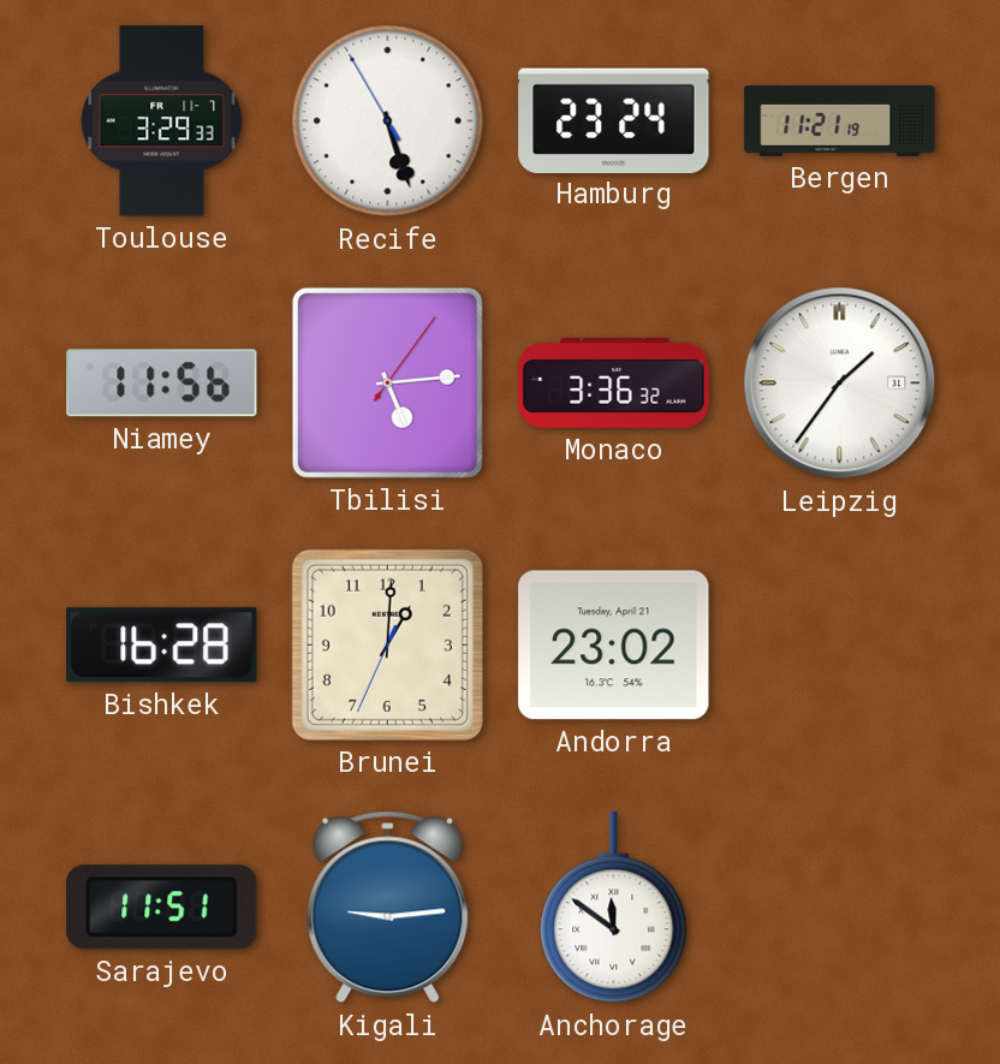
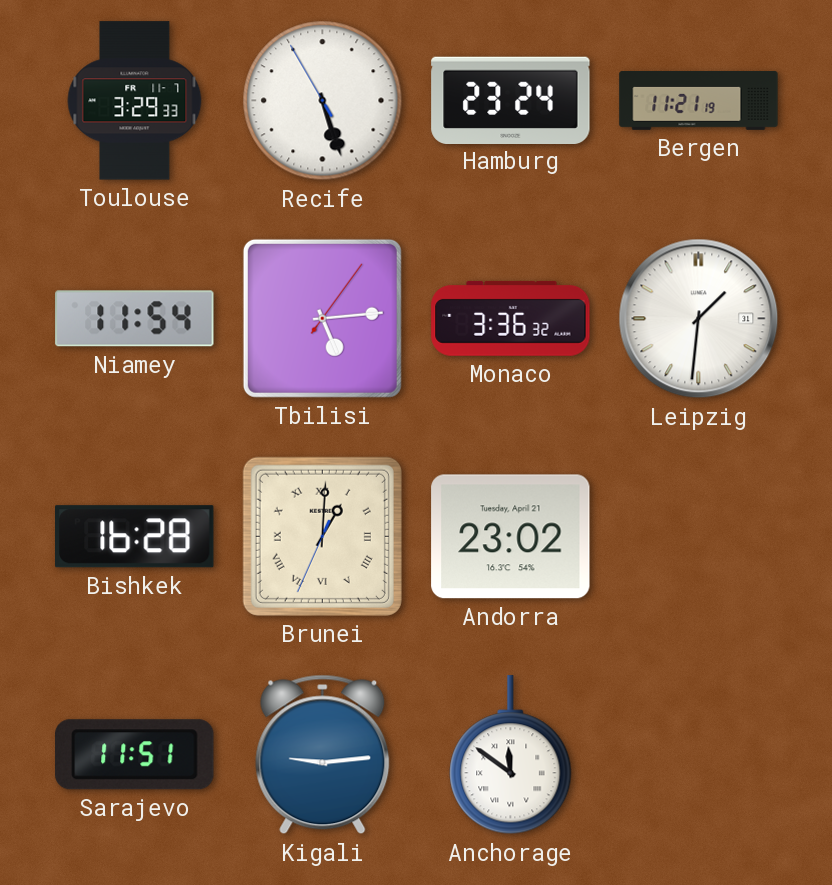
Niamey: 11:56 -> 11:54
Leipzig: 1:36 -> 1:31
Brunei numerals: Arabic -> Roman
